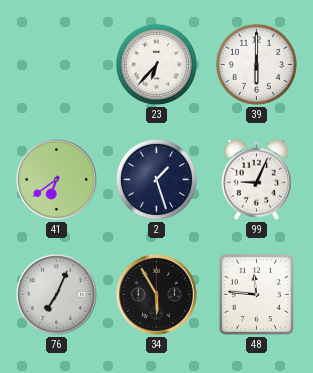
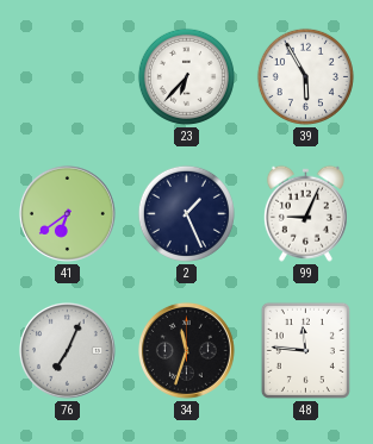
39: 6:00 -> 5:55
2: 1:27 -> 1:26
34: 5:55 -> 11:33
